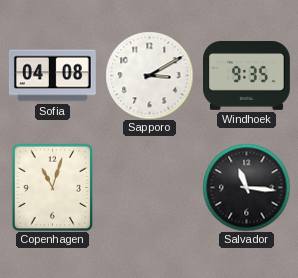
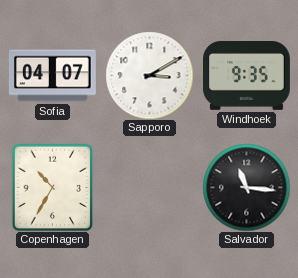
Sofia: 04:08 -> 04:07
Copenhagen: 11:03 -> 10:35
